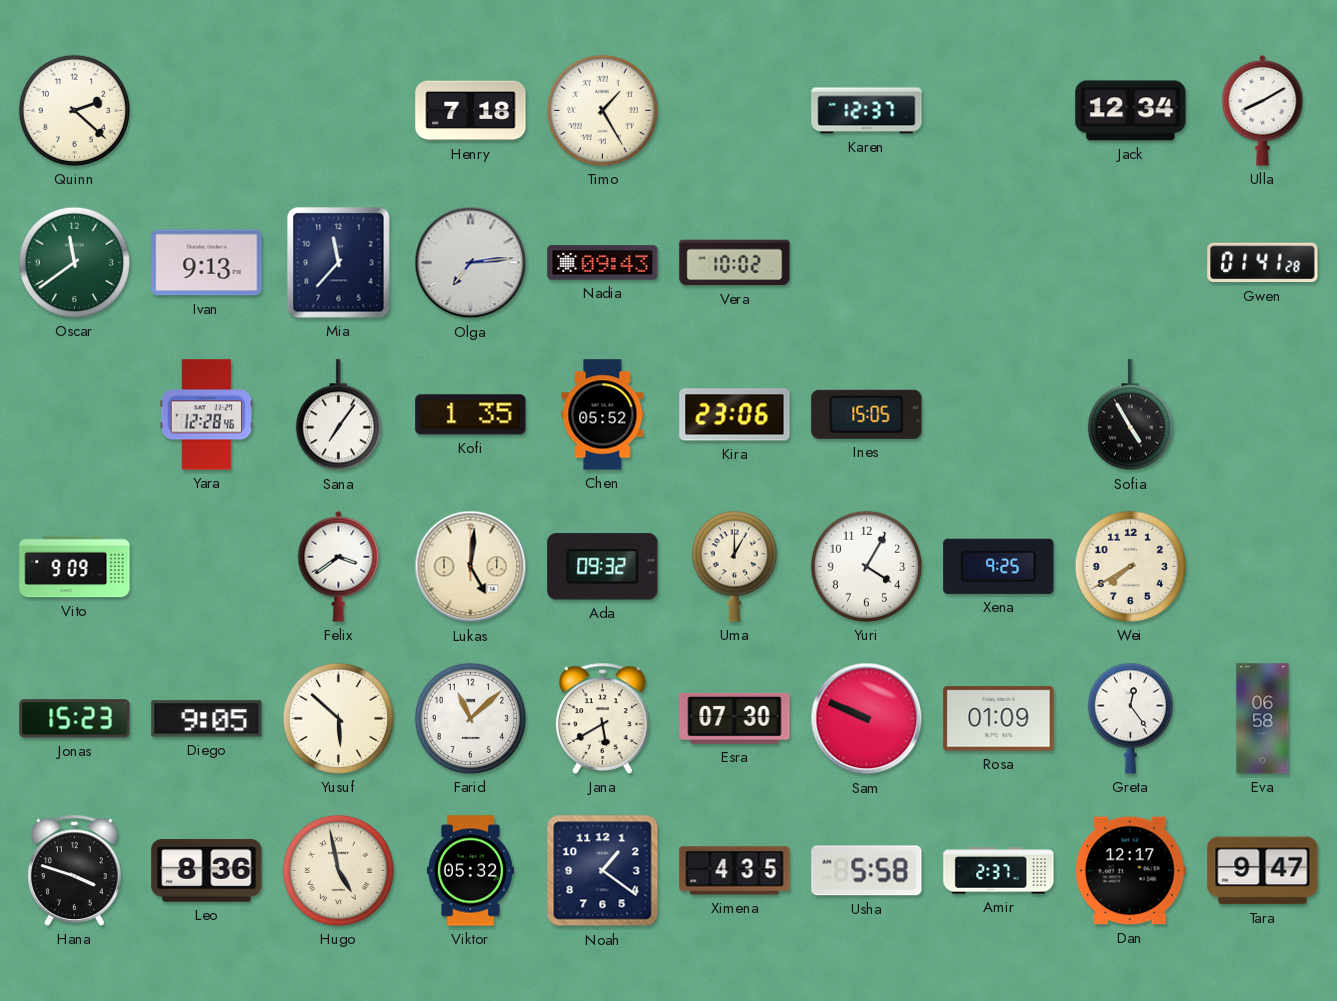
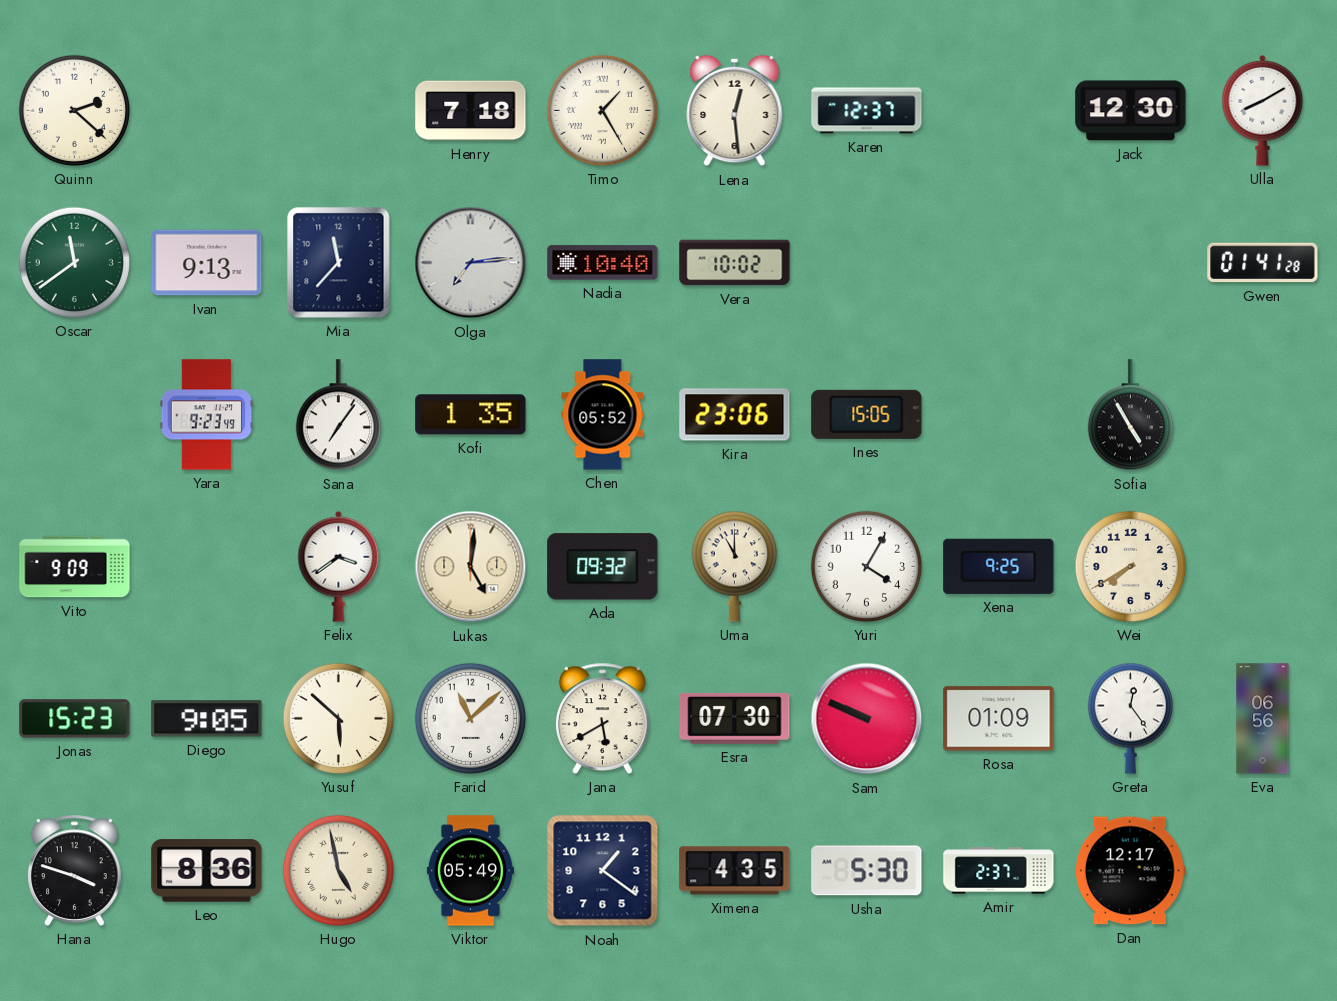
Lena: none -> 12:29
Jack: 12:34 -> 12:30
Nadia: 09:43 -> 10:40
Yara: 12:28 -> 9:23
Uma: 1:00 -> 11:00
Eva: 06:58 -> 06:56
Viktor: 05:32 -> 05:49
Usha: 5:58 -> 5:30
Tara: 9:47 -> none
